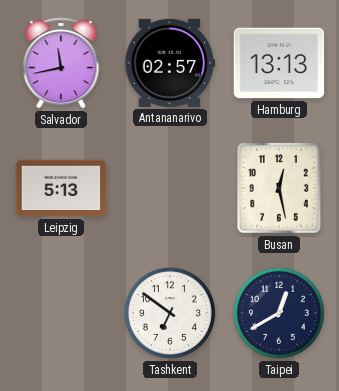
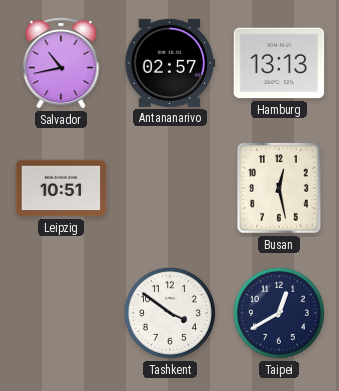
Salvador: 11:43 -> 10:43
Leipzig: 5:13 -> 10:51
Tashkent: 6:51 -> 3:51
